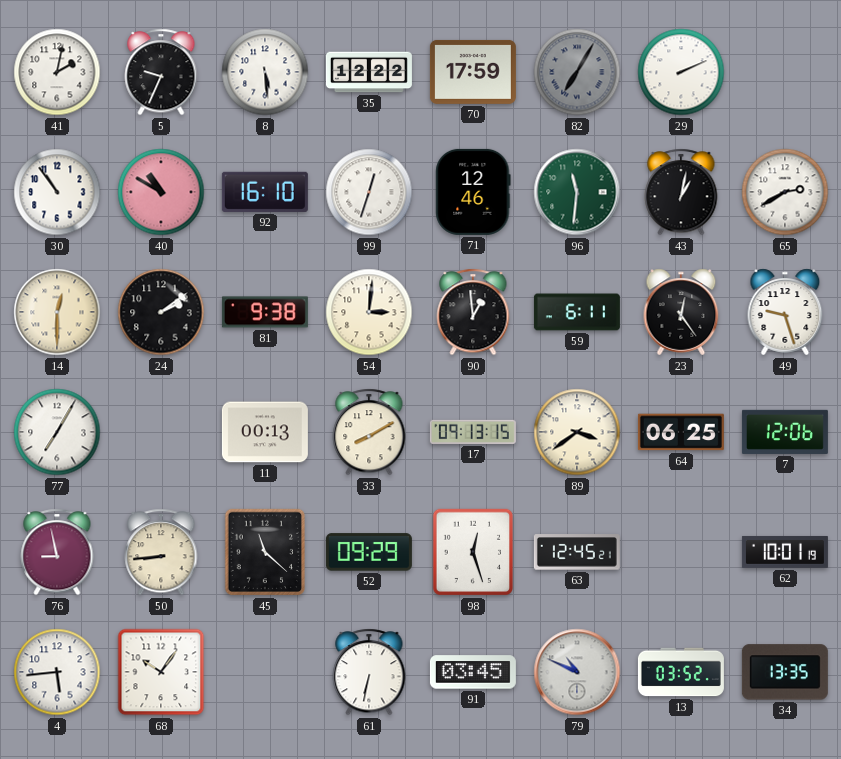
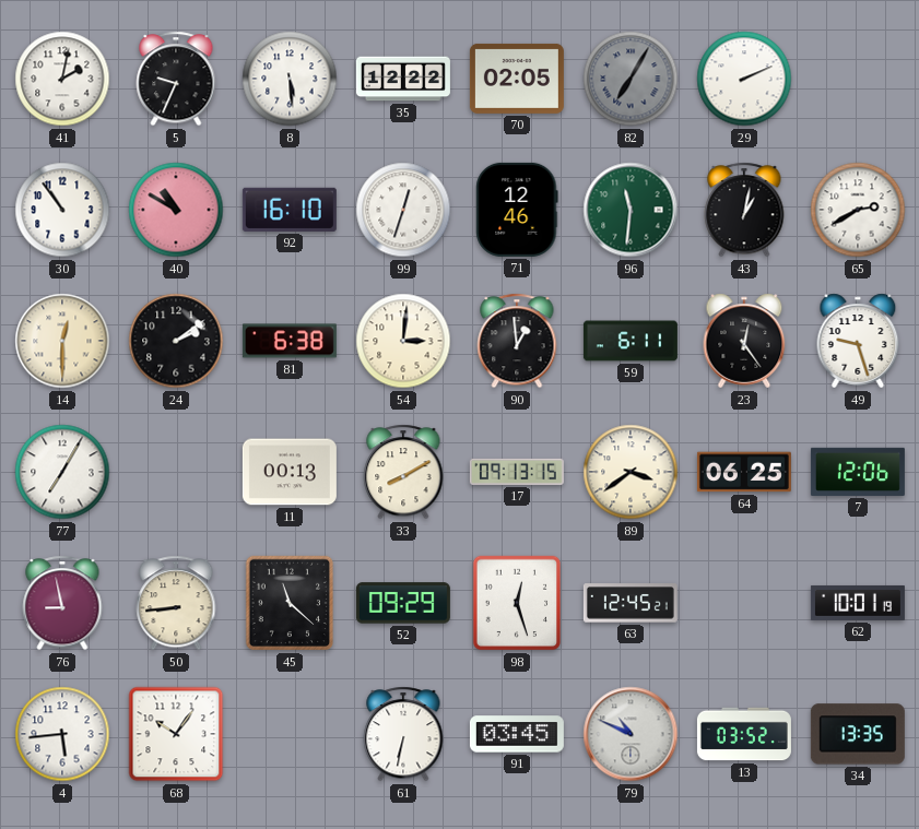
70: 17:59 -> 02:05
81: 9:38 -> 6:38
